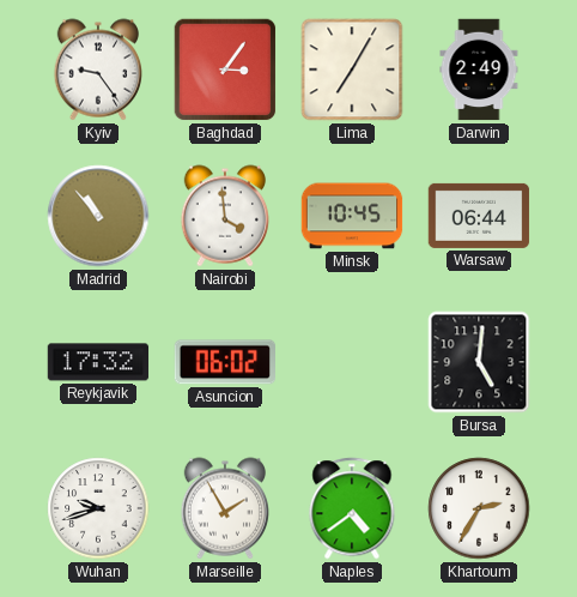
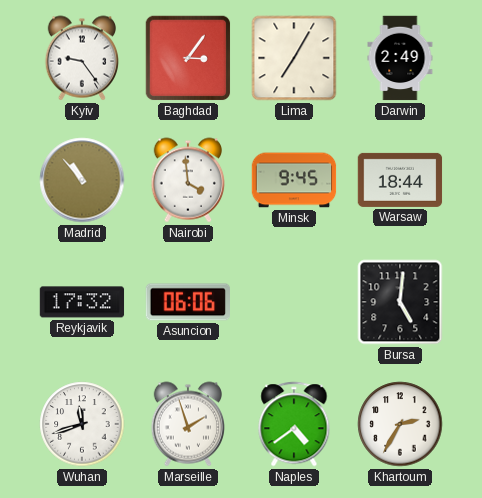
Minsk: 10:45 -> 9:45
Warsaw: 06:44 -> 18:44
Asuncion: 06:02 -> 06:06
Wuhan: 9:42 -> 11:42
Marseille: 1:55 -> 1:57
